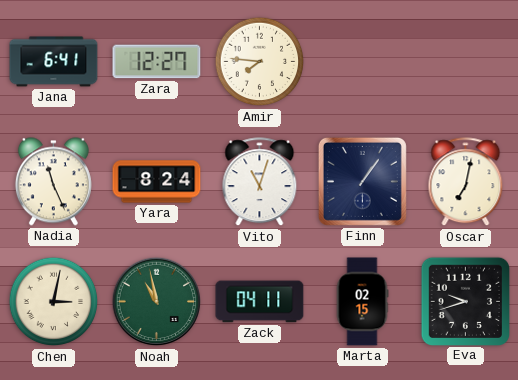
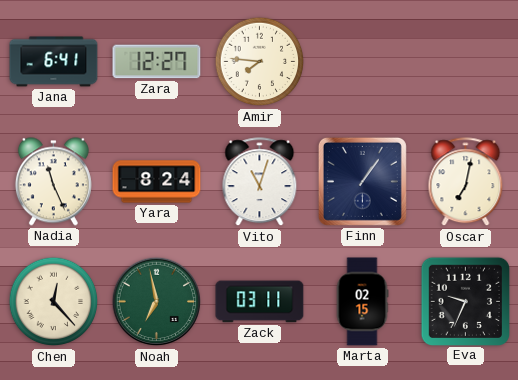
Chen: 3:02 -> 12:23
Noah: 10:58 -> 6:58
Zack: 04:11 -> 03:11
Eva: 9:42 -> 9:34
